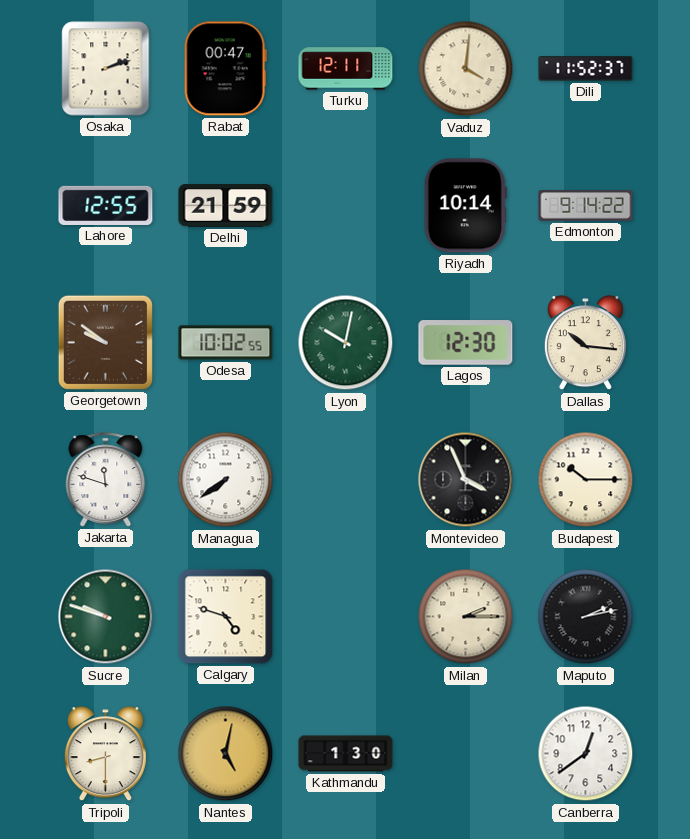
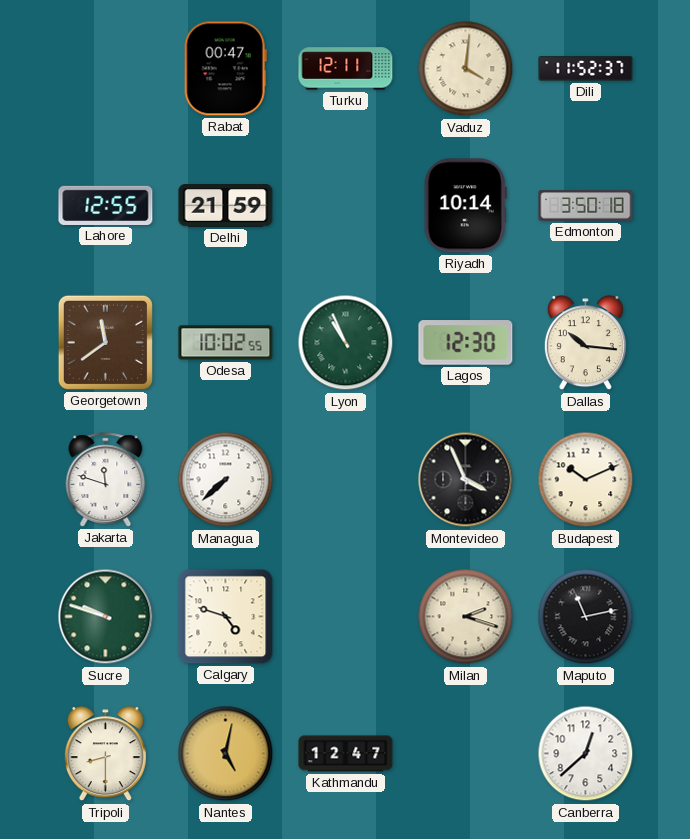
Osaka: 2:12 -> none
Edmonton: 9:14 -> 3:50
Georgetown: 9:51 -> 11:39
Lyon: 10:02 -> 10:56
Managua: 7:39 -> 7:38
Budapest: 10:15 -> 10:11
Milan: 2:15 -> 2:18
Maputo: 2:13 -> 11:13
Kathmandu: 1:30 -> 12:47
Canberra: 12:39 -> 12:38
